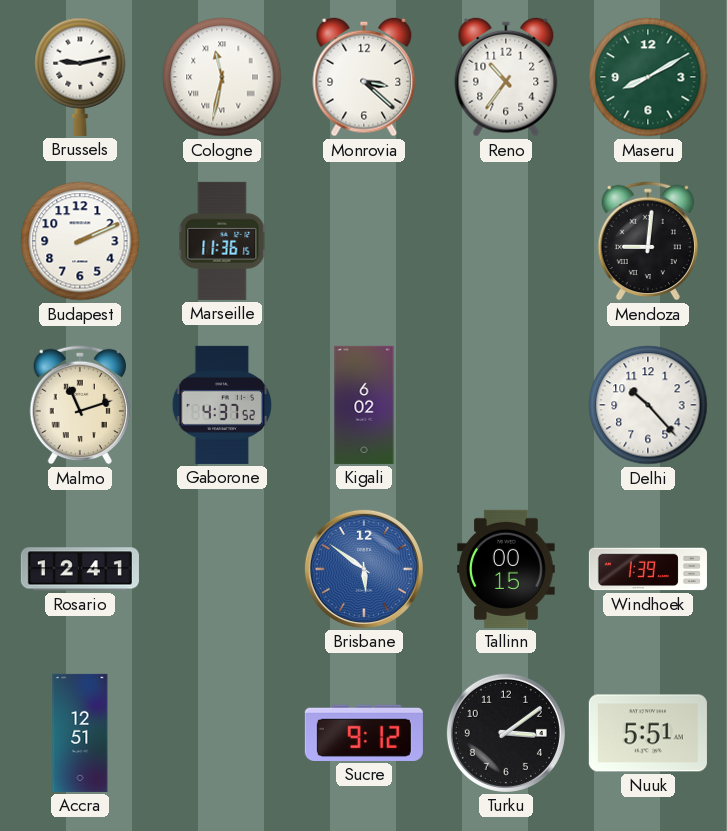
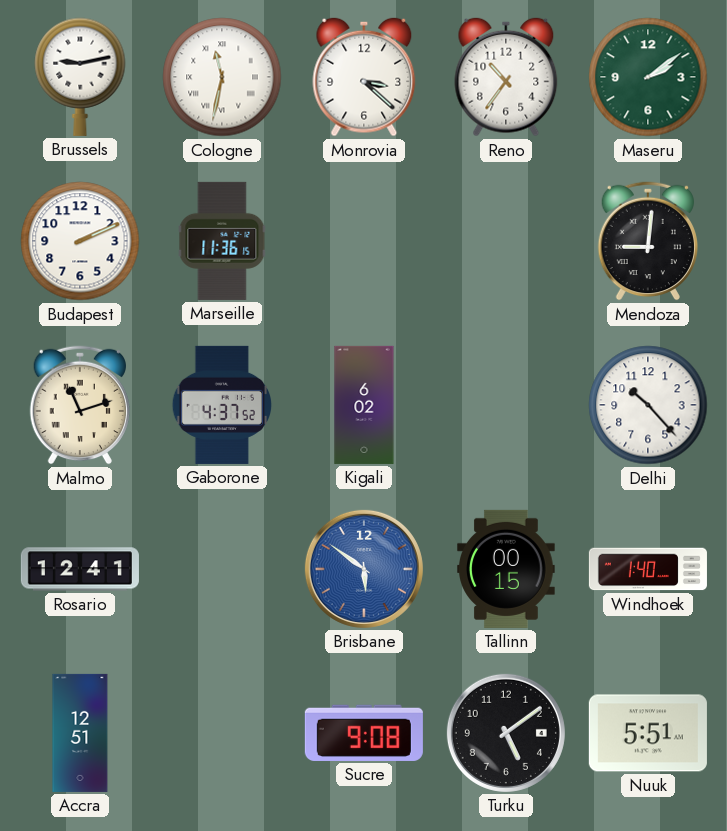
Maseru: 8:10 -> 2:09
Windhoek: 1:39 -> 1:40
Sucre: 9:12 -> 9:08
Turku: 3:09 -> 5:09
